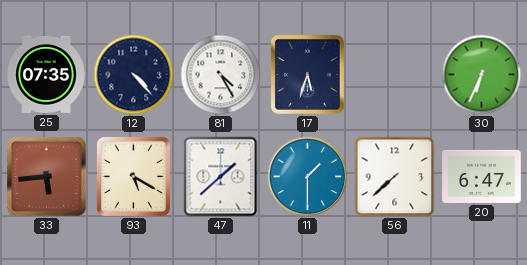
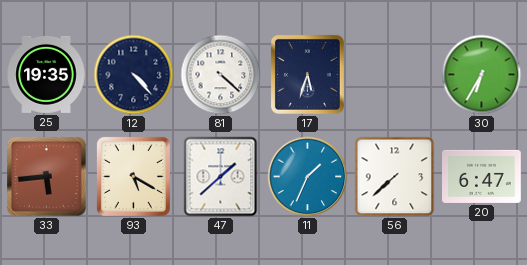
25: 07:35 -> 19:35
81: 4:25 -> 4:22
30: 6:34 -> 6:35
11: 1:30 -> 1:34
